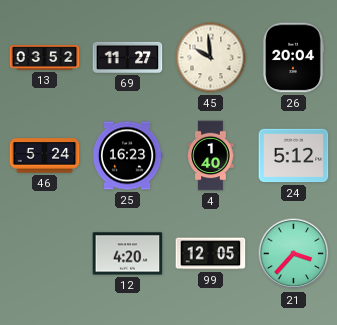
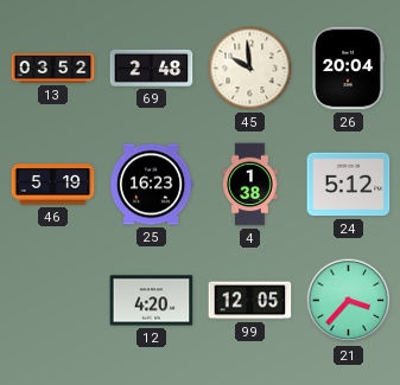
69: 11:27 -> 2:48
46: 5:24 -> 5:19
4: 1:40 -> 1:38
